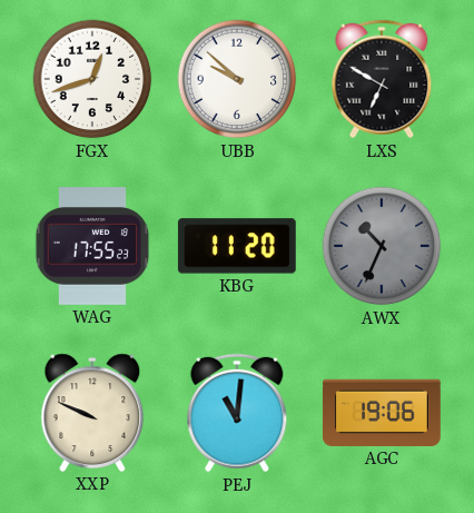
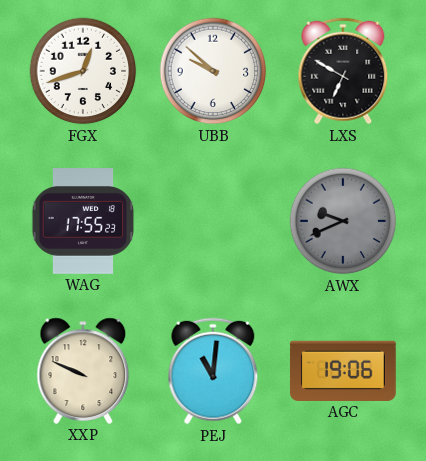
KBG: 11:20 -> none
AWX: 10:34 -> 9:41
